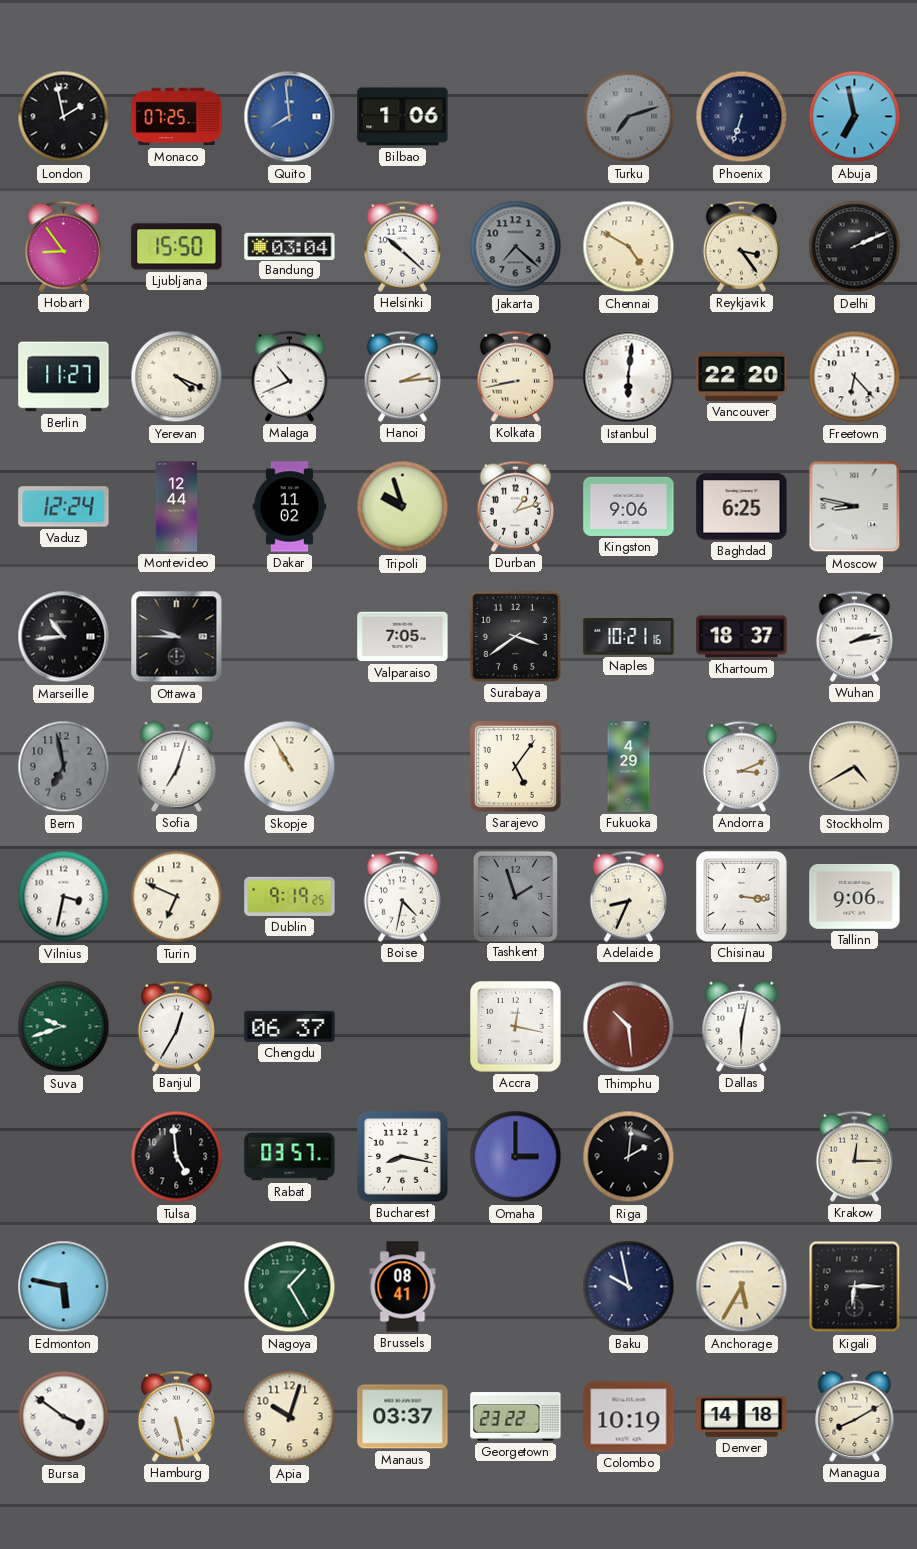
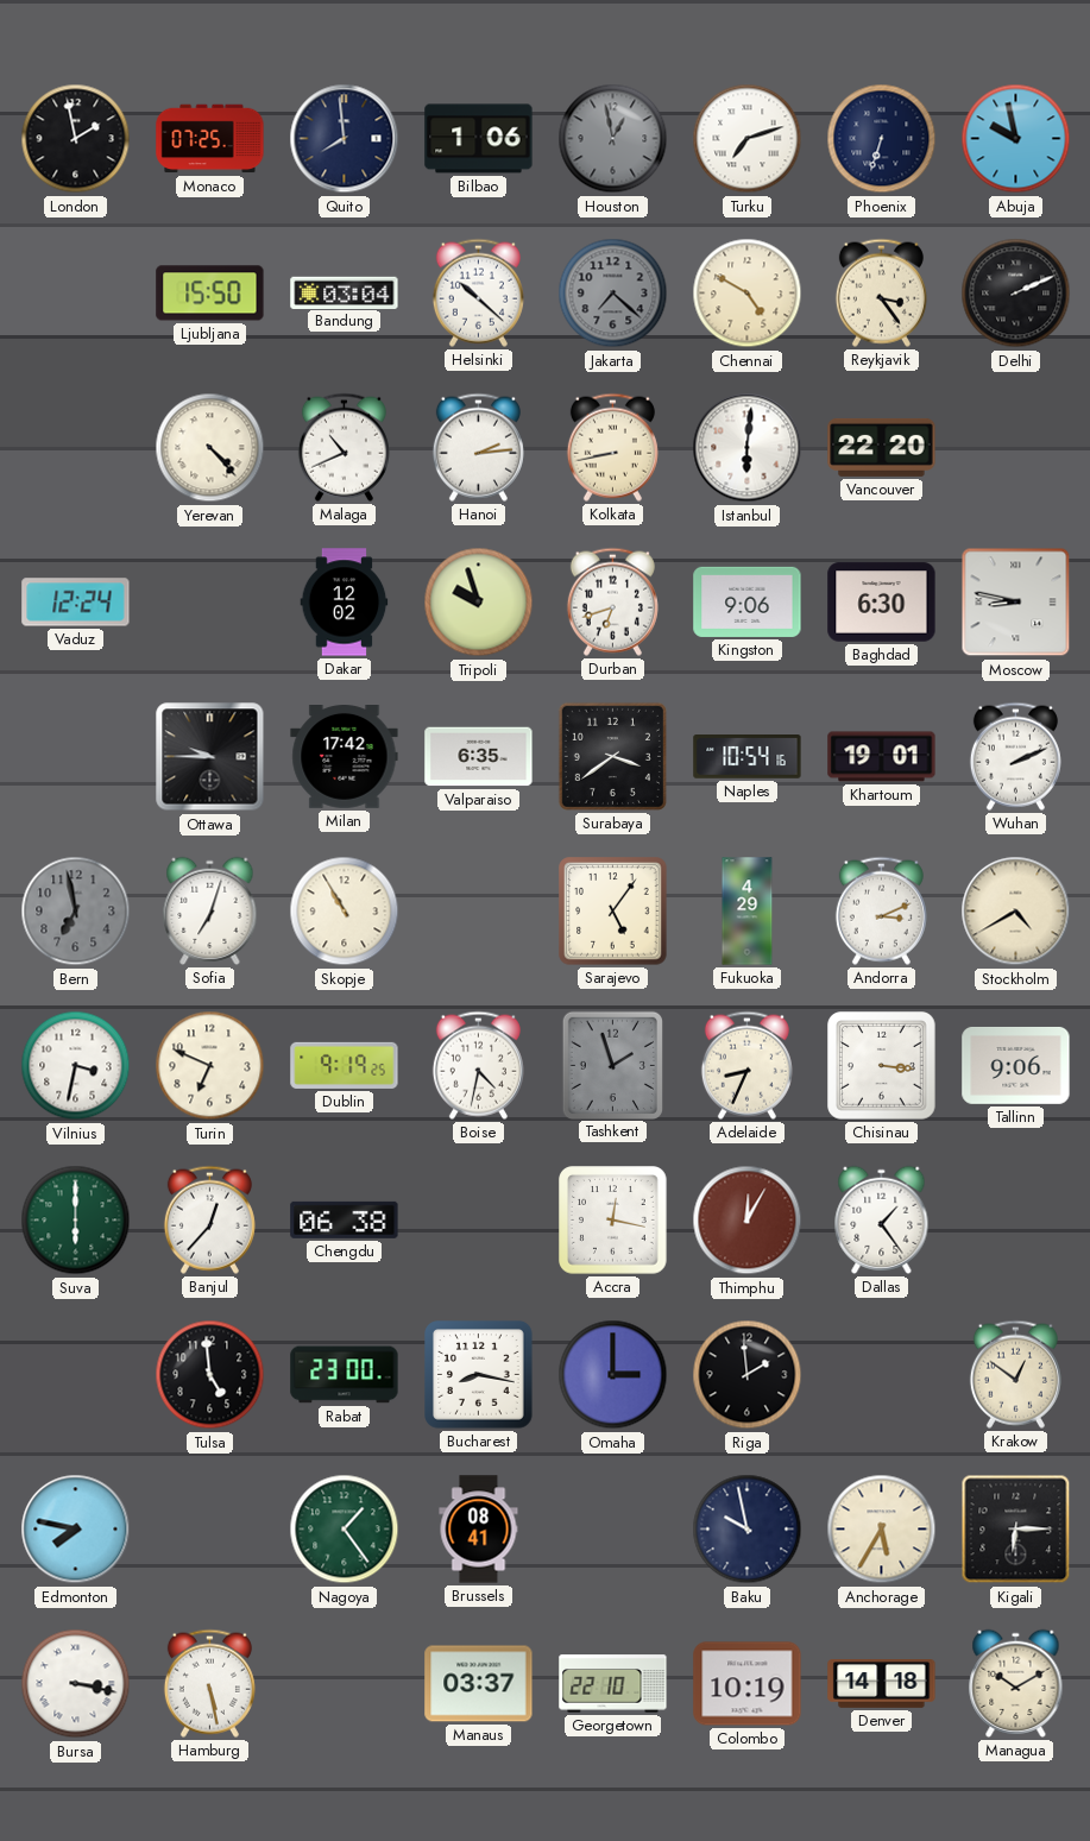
Quito dial: blue -> navy
Houston: none -> 12:58
Turku dial: grey -> white
Abuja: 6:58 -> 9:58
Hobart: 8:54 -> none
Berlin: 11:27 -> none
Yerevan: 4:19 -> 4:23
Freetown: 6:23 -> none
Montevideo: 12:44 -> none
Dakar: 11:02 -> 12:02
Durban: 1:12 -> 6:42
Baghdad: 6:25 -> 6:30
Marseille: 10:44 -> none
Milan: none -> 17:42
Valparaiso: 7:05 -> 6:35
Naples: 10:21 -> 10:54
Khartoum: 18:37 -> 19:01
Wuhan: 2:13 -> 2:11
Suva: 9:42 -> 6:00
Banjul: 12:35 -> 12:37
Chengdu: 06:37 -> 06:38
Thimphu: 10:29 -> 12:05
Dallas: 6:02 -> 1:24
Rabat: 03:57 -> 23:00
Riga: 2:01 -> 1:59
Krakow: 12:15 -> 12:51
Edmonton: 5:47 -> 7:47
Nagoya: 1:25 -> 1:24
Bursa: 3:51 -> 3:17
Apia: 10:03 -> none
Georgetown: 23:22 -> 22:10
Managua: 8:10 -> 10:10
